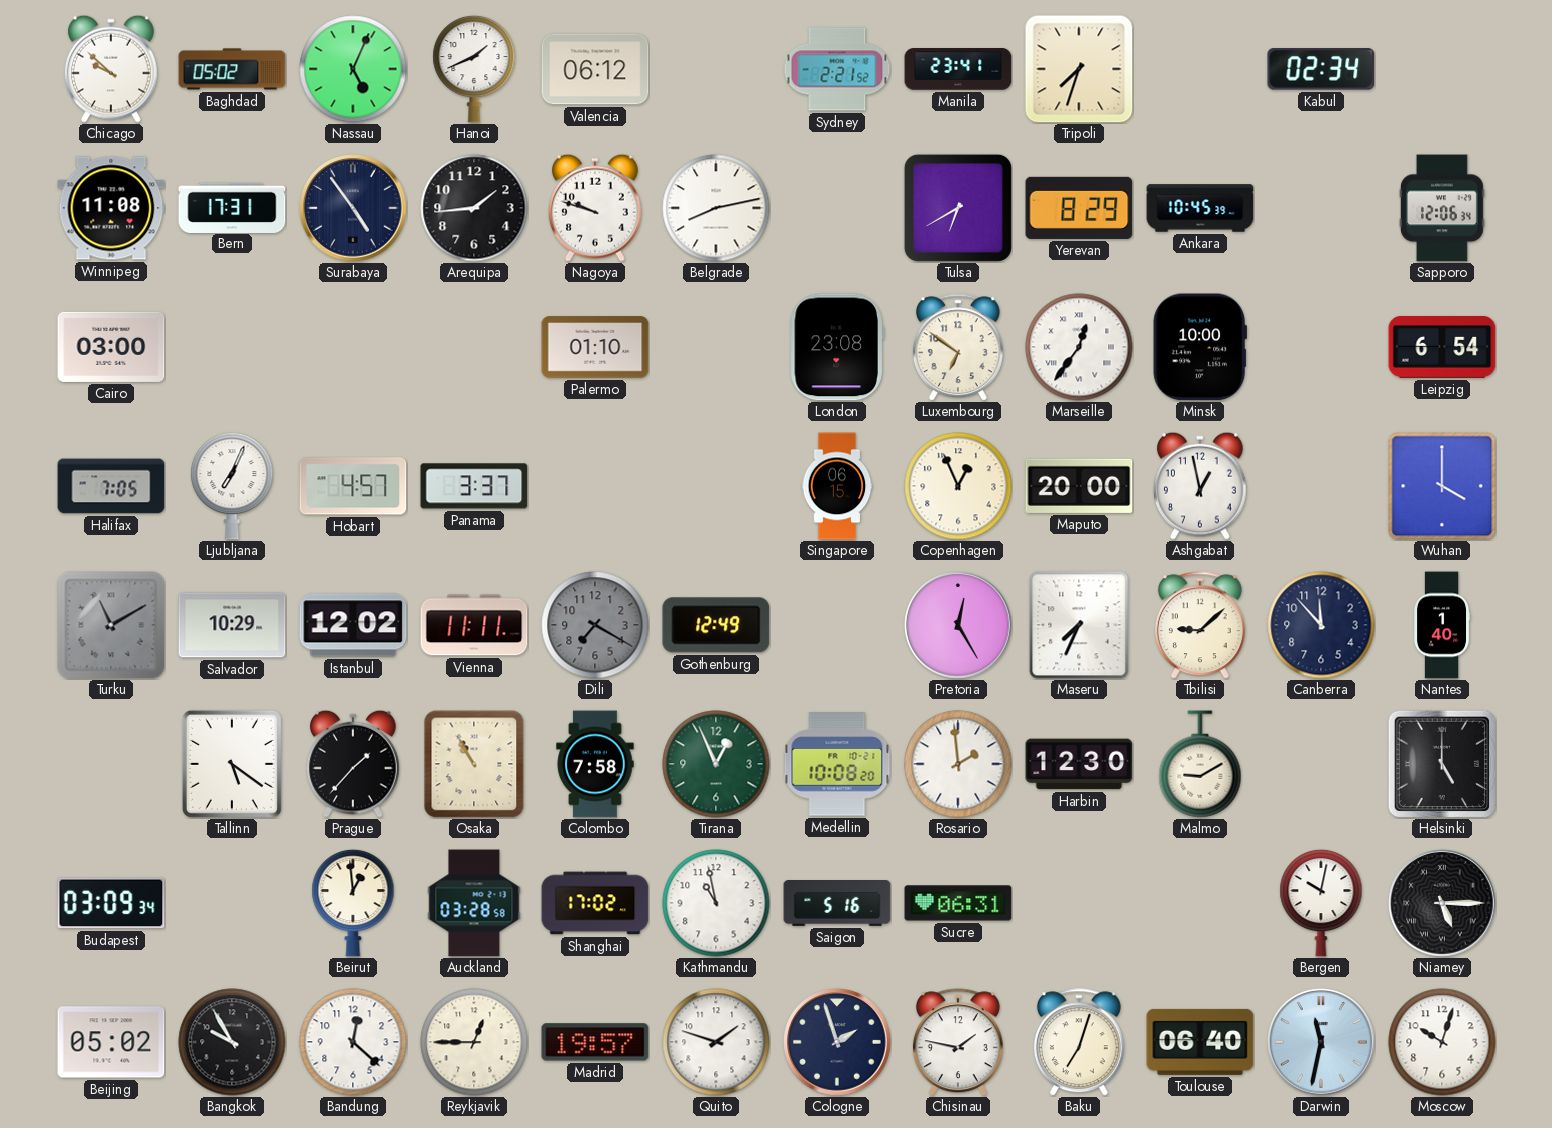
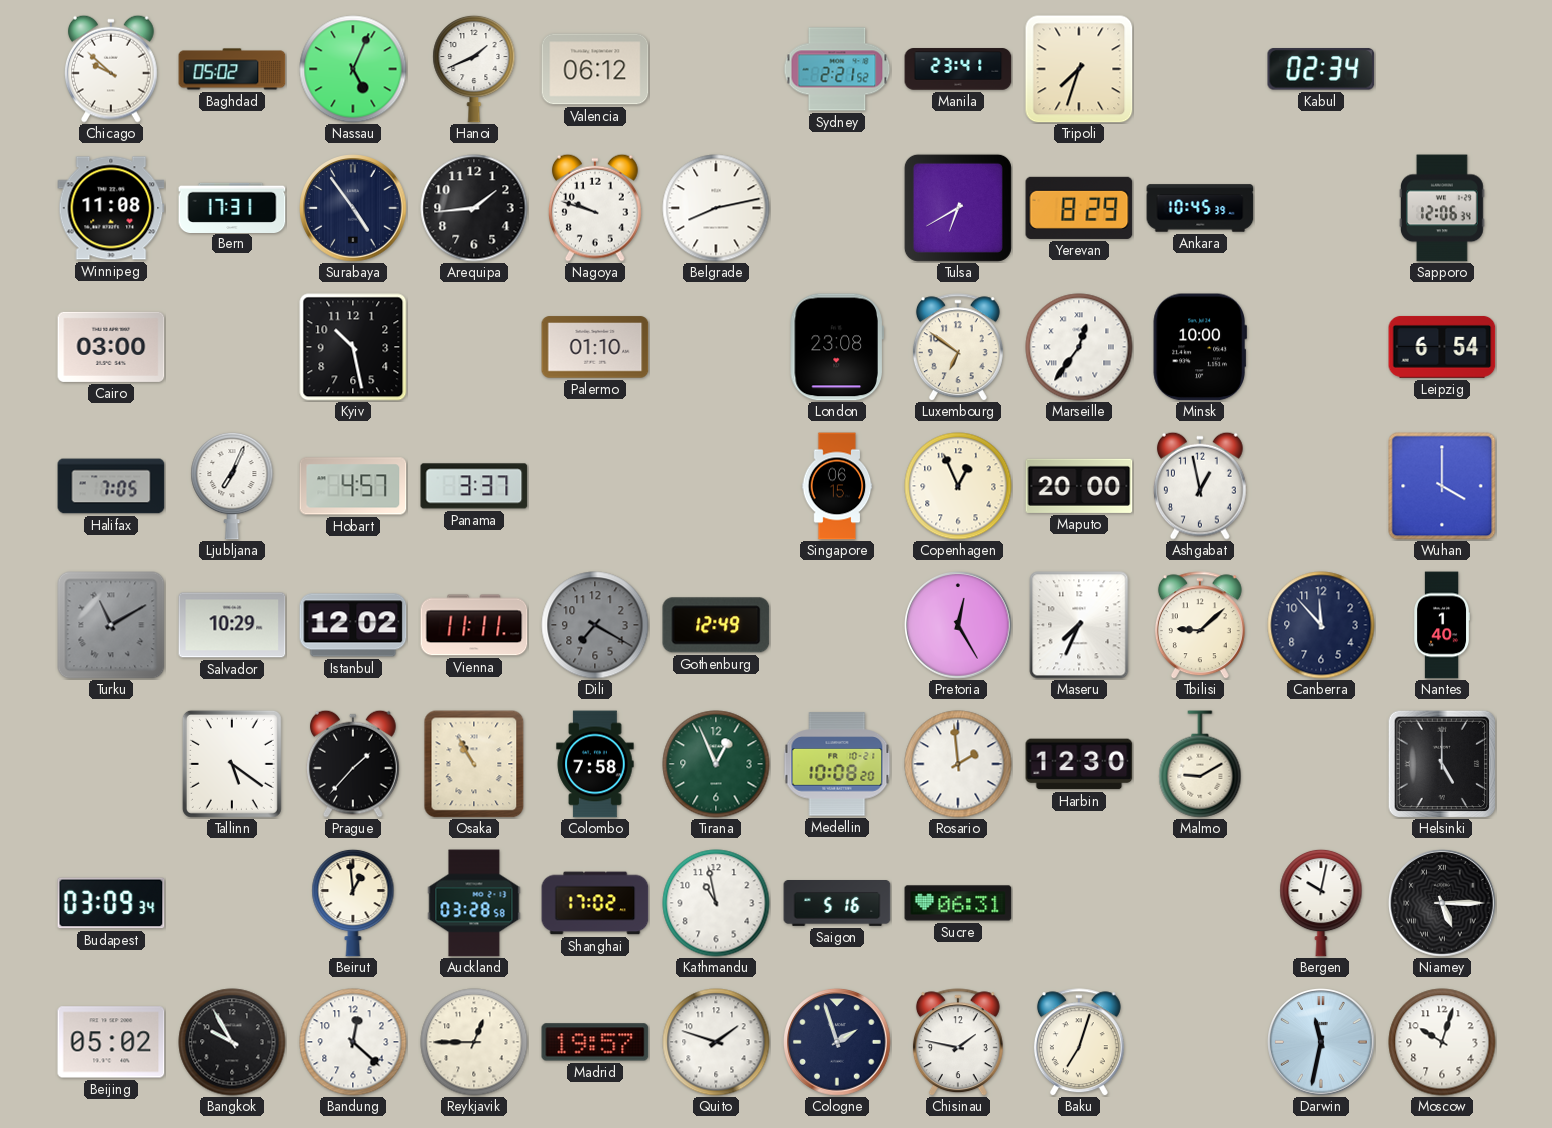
Kyiv: none -> 10:28
Toulouse: 06:40 -> none
